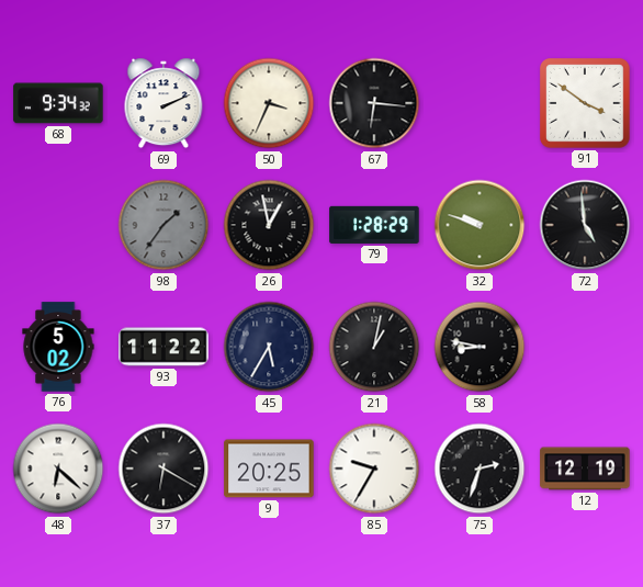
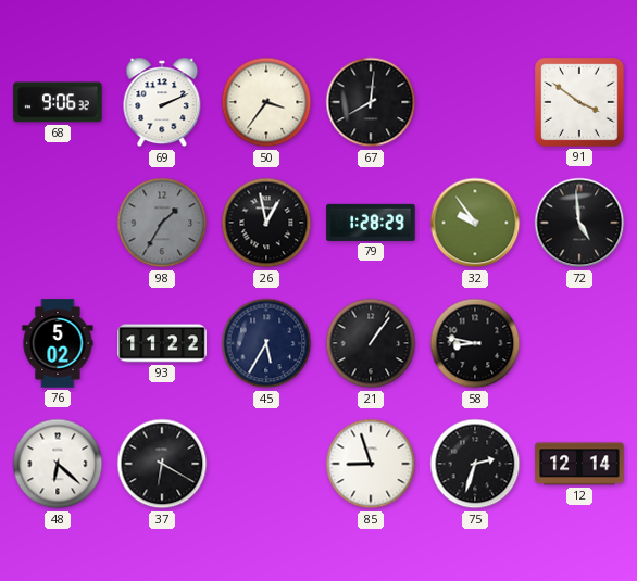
68: 9:34 -> 9:06
50: 3:34 -> 3:36
67: 6:16 -> 8:01
98: 1:36 -> 1:35
32: 9:48 -> 9:54
21: 1:02 -> 1:06
9: 20:25 -> none
85: 9:35 -> 8:57
12: 12:19 -> 12:14
